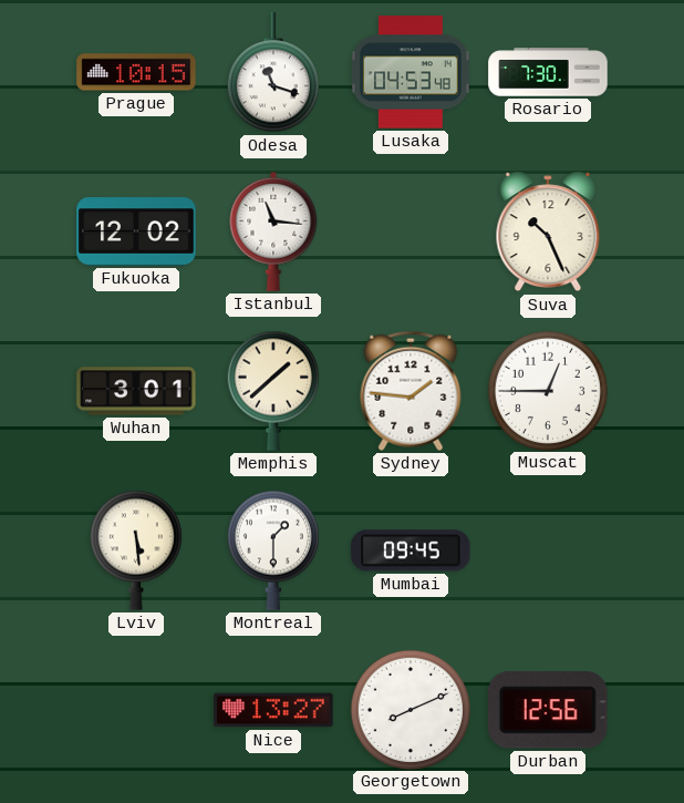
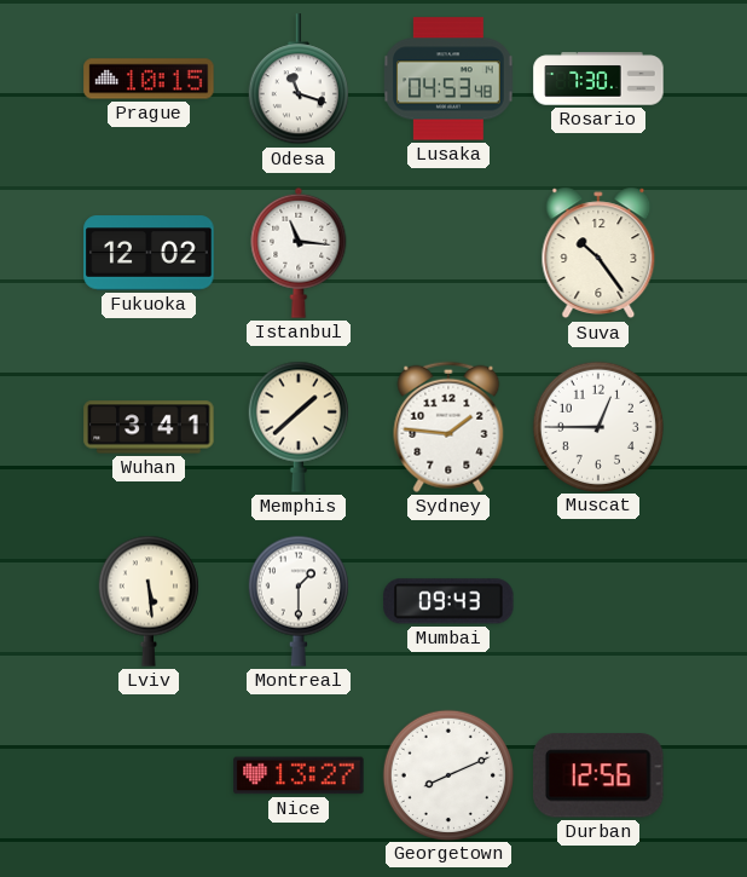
Suva: 10:26 -> 10:24
Wuhan: 3:01 -> 3:41
Mumbai: 09:45 -> 09:43
